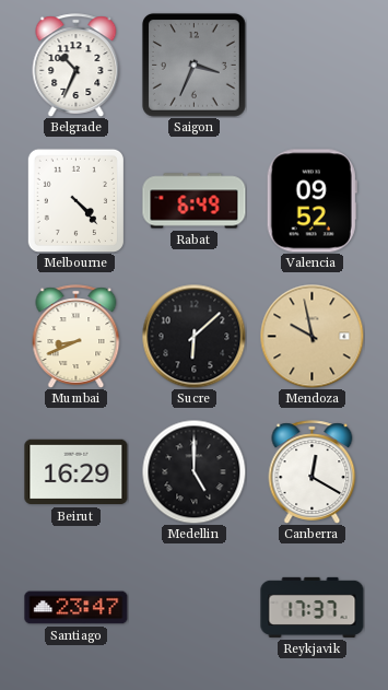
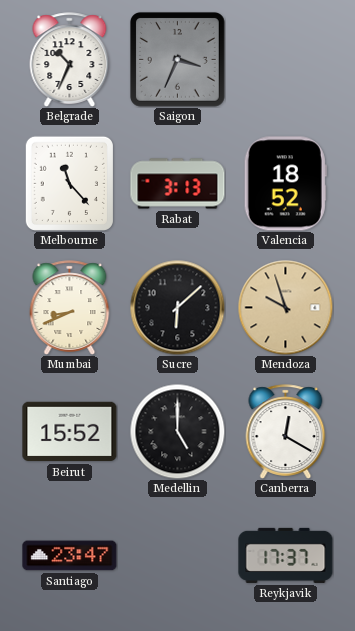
Melbourne: 4:23 -> 11:23
Rabat: 6:49 -> 3:13
Valencia: 09:52 -> 18:52
Mendoza: 9:58 -> 9:57
Beirut: 16:29 -> 15:52
